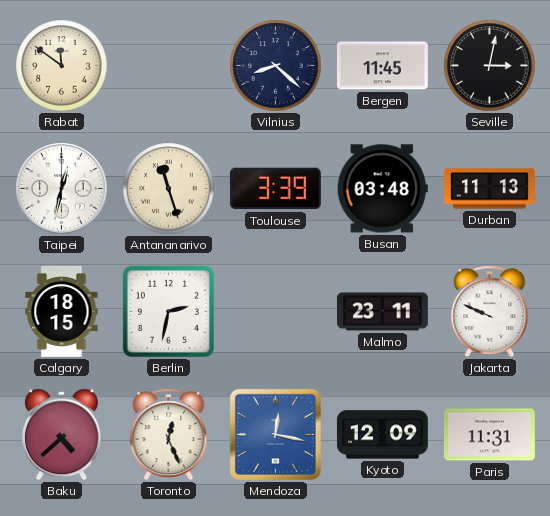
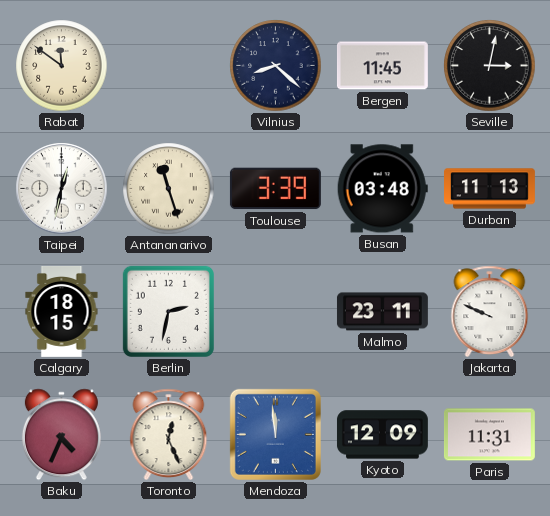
Baku: 4:38 -> 4:34
Mendoza: 12:17 -> 11:59
